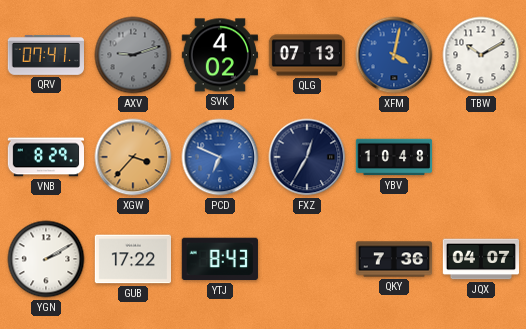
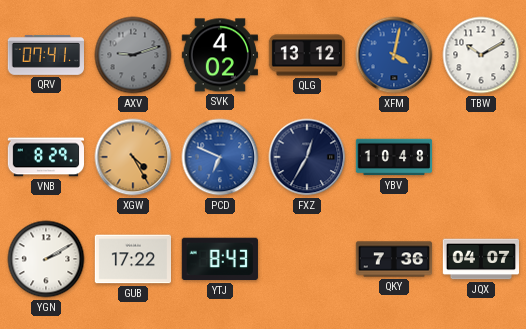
QLG: 07:13 -> 13:12
XGW: 3:37 -> 4:25
